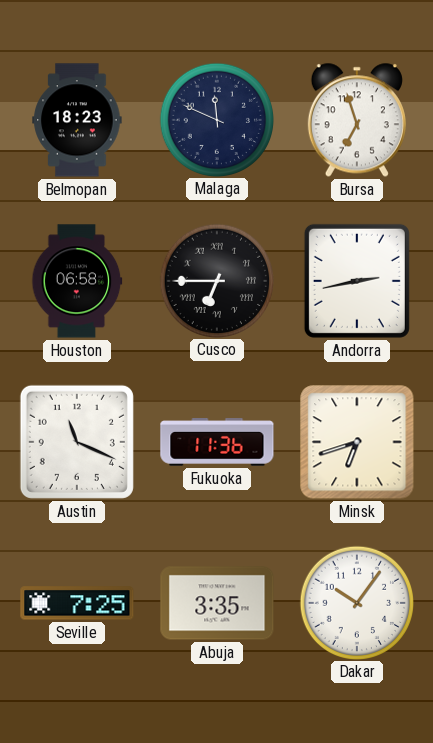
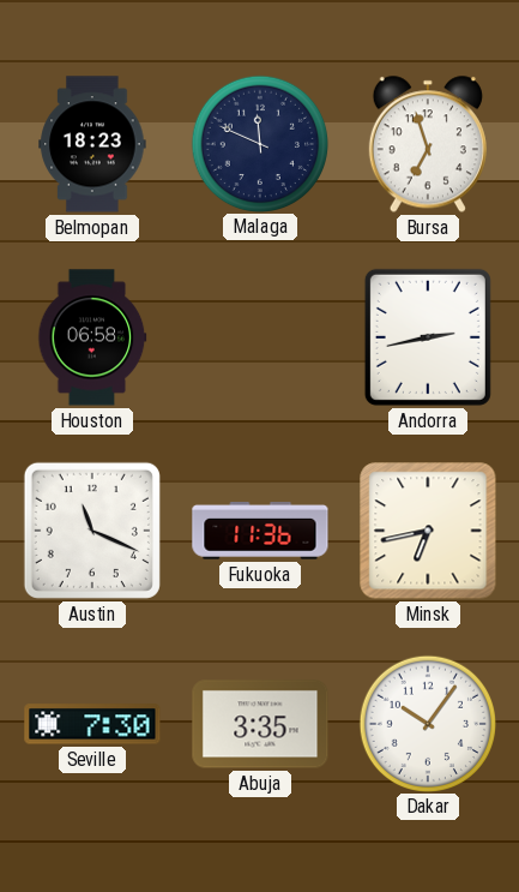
Cusco: 6:45 -> none
Minsk: 6:42 -> 6:43
Seville: 7:25 -> 7:30
